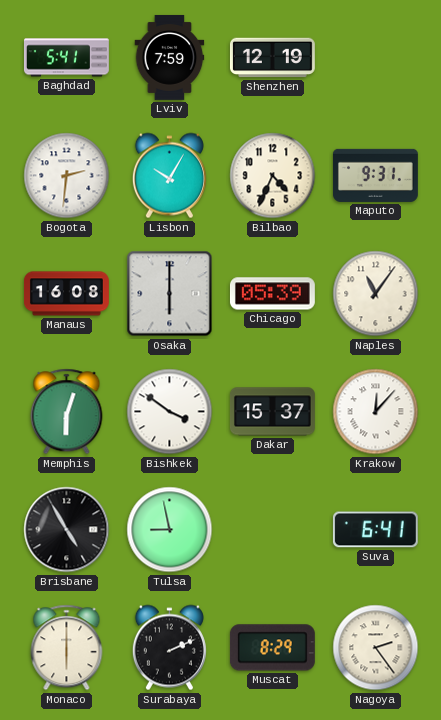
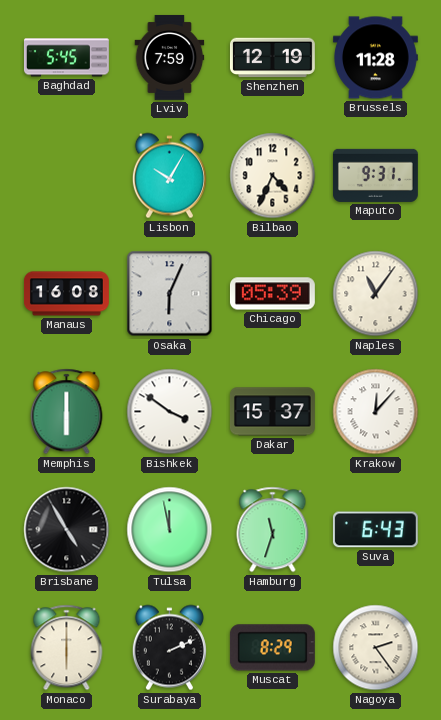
Baghdad: 5:41 -> 5:45
Brussels: none -> 11:28
Bogota: 2:31 -> none
Osaka: 6:00 -> 6:04
Memphis: 6:03 -> 6:00
Tulsa: 8:58 -> 11:58
Hamburg: none -> 11:33
Suva: 6:41 -> 6:43
